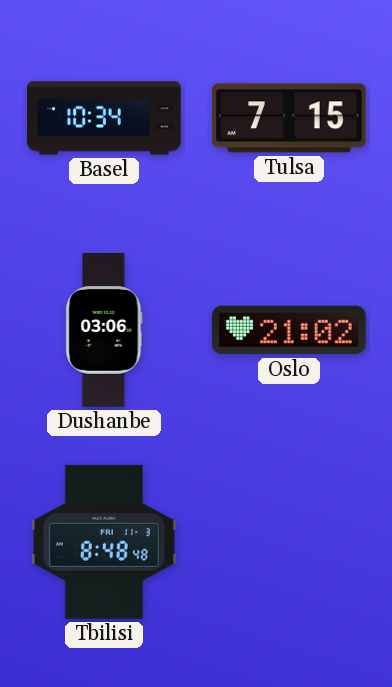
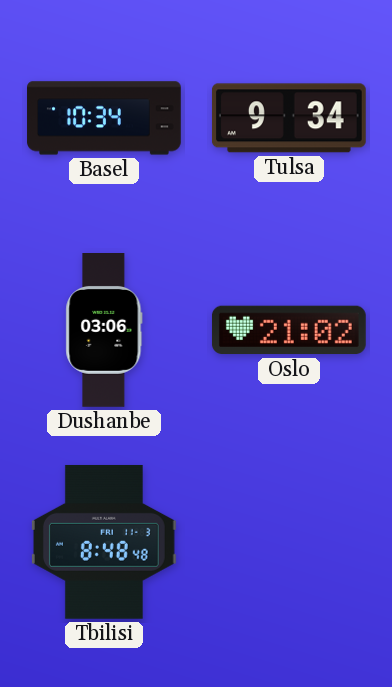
Tulsa: 7:15 -> 9:34
